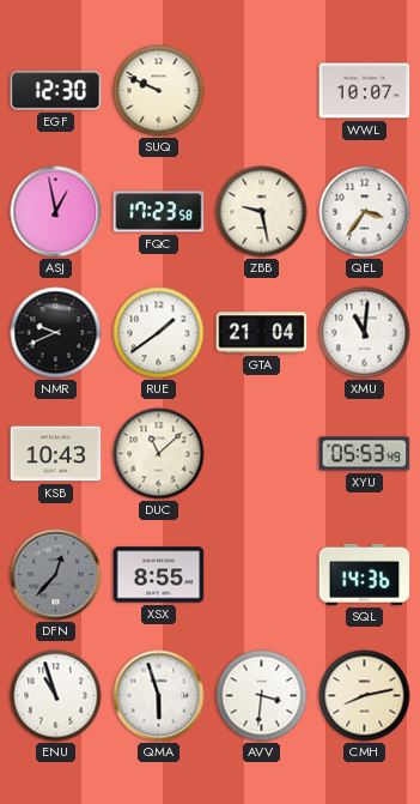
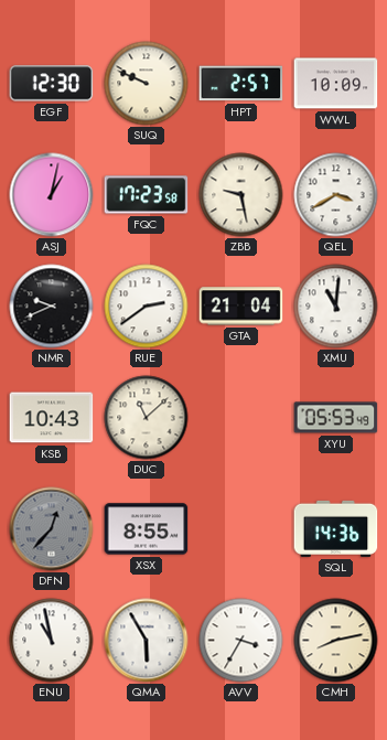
HPT: none -> 2:57
WWL: 10:07 -> 10:09
ASJ: 12:58 -> 1:02
QEL: 3:36 -> 3:40
RUE: 1:39 -> 2:39
ENU: 10:57 -> 10:58
QMA: 5:57 -> 5:55
AVV: 3:31 -> 3:35
